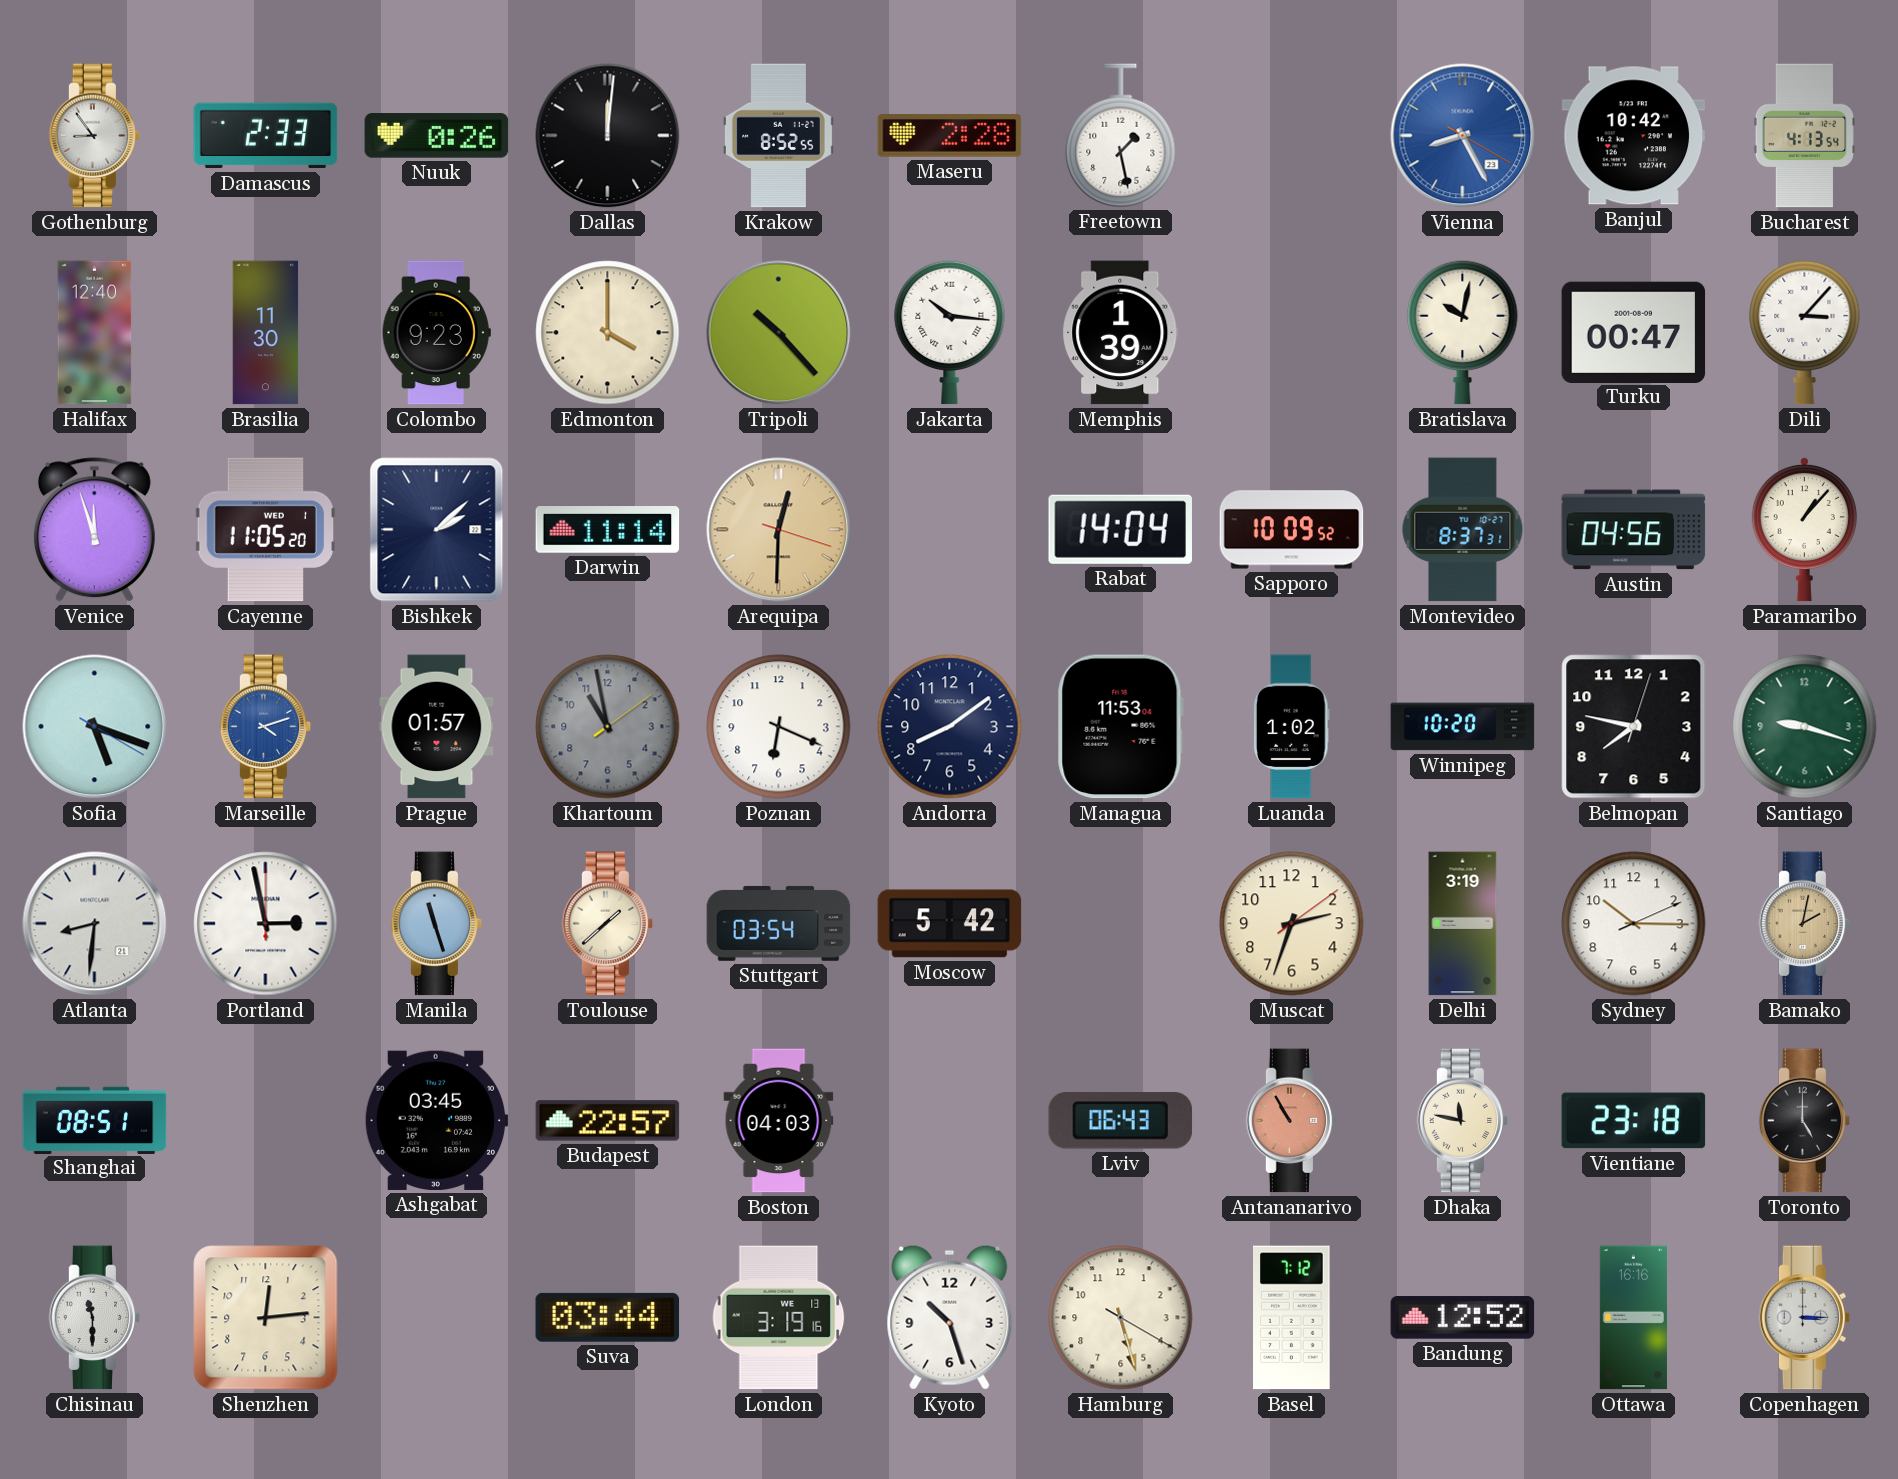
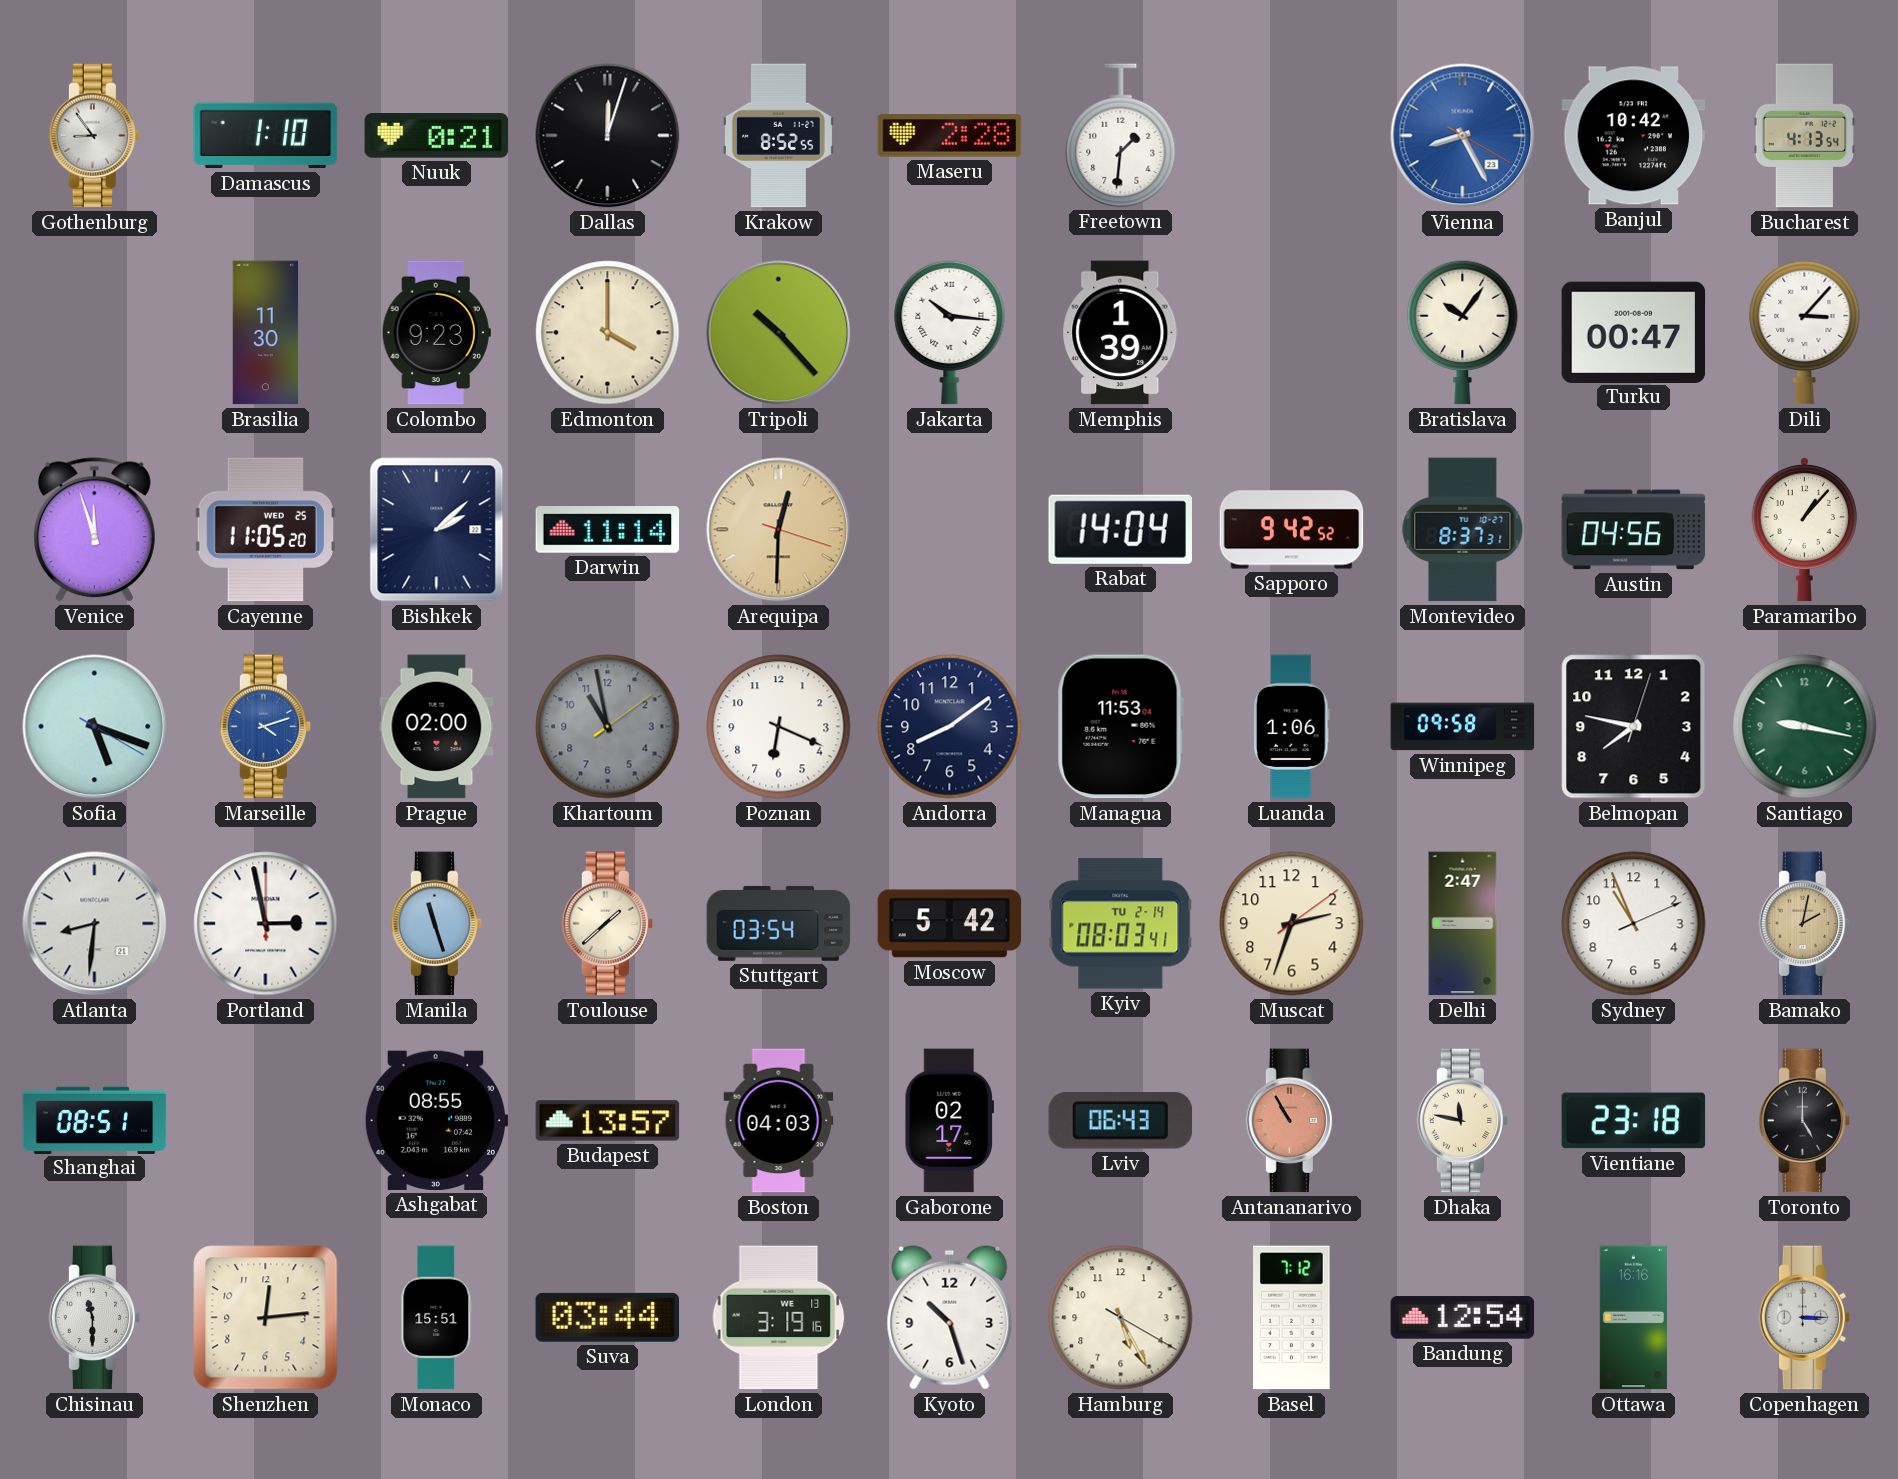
Damascus: 2:33 -> 1:10
Nuuk: 0:26 -> 0:21
Dallas: 12:01 -> 12:03
Freetown: 1:28 -> 1:31
Halifax: 12:40 -> none
Bratislava: 10:02 -> 10:06
Cayenne date: WED 1 -> WED 25
Sapporo: 10:09 -> 9:42
Prague: 01:57 -> 02:00
Luanda: 1:02 -> 1:06
Winnipeg: 10:20 -> 09:58
Santiago: 9:18 -> 9:17
Kyiv: none -> 08:03
Delhi: 3:19 -> 2:47
Sydney: 10:15 -> 10:56
Ashgabat: 03:45 -> 08:55
Budapest: 22:57 -> 13:57
Gaborone: none -> 02:17
Monaco: none -> 15:51
Hamburg: 5:27 -> 5:25
Bandung: 12:52 -> 12:54
